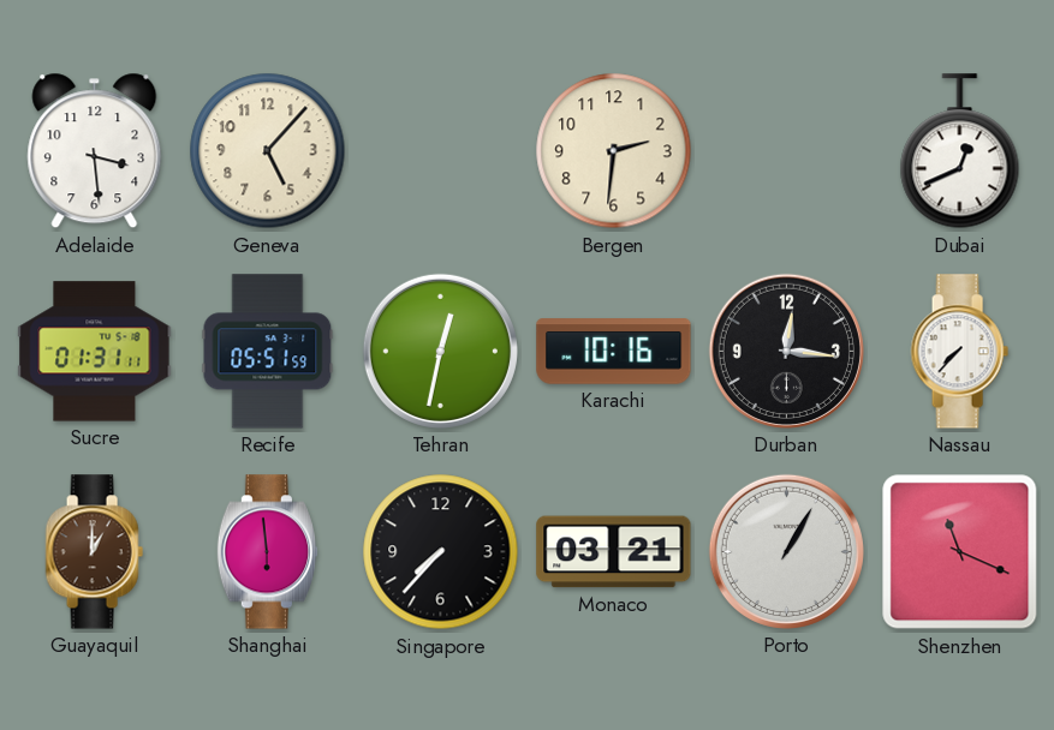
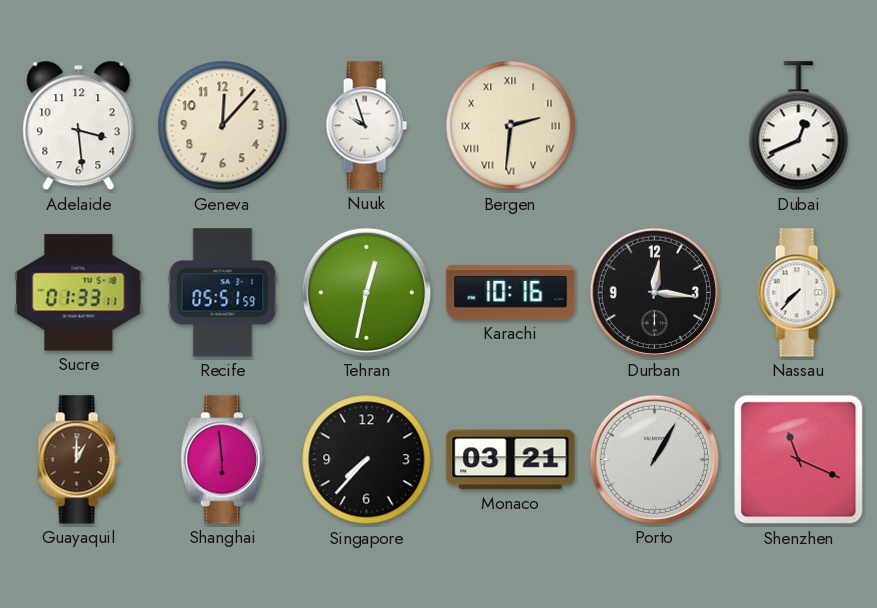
Geneva: 5:07 -> 12:07
Nuuk: none -> 9:57
Bergen numerals: Arabic -> Roman
Sucre: 01:31 -> 01:33
